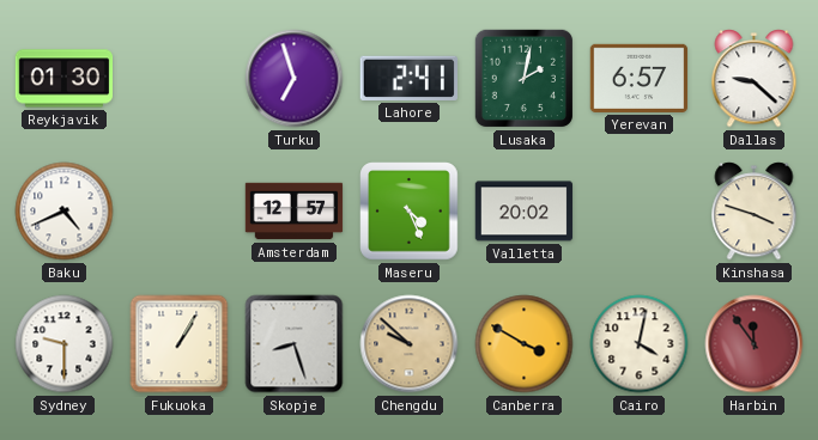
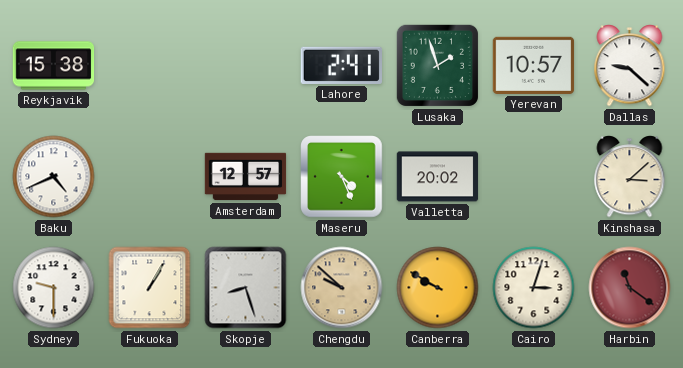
Reykjavik: 01:30 -> 15:38
Turku: 6:57 -> none
Lusaka: 2:02 -> 1:57
Yerevan: 6:57 -> 10:57
Kinshasa: 3:48 -> 3:08
Canberra: 3:50 -> 9:50
Cairo: 4:02 -> 3:03
Harbin: 11:54 -> 11:21
